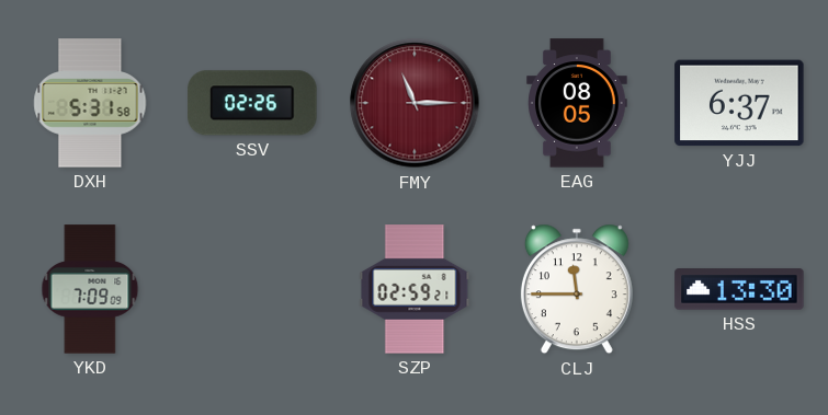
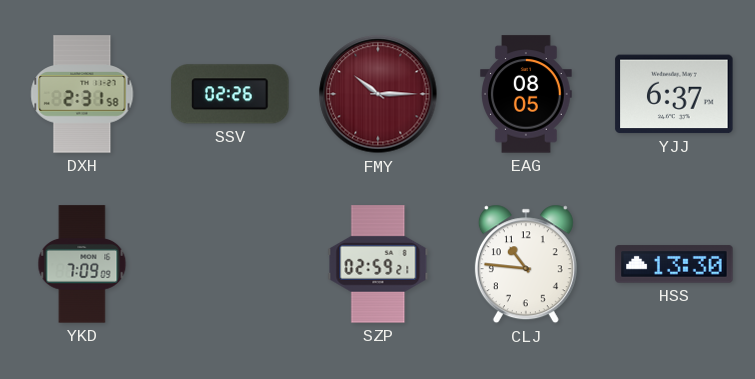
DXH: 5:31 -> 2:31
FMY: 11:15 -> 10:15
CLJ: 11:45 -> 10:46
